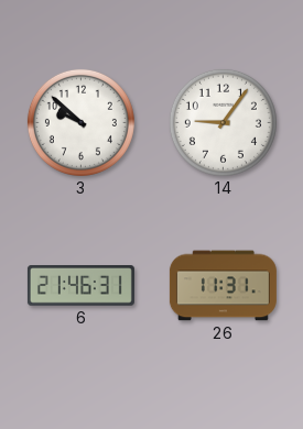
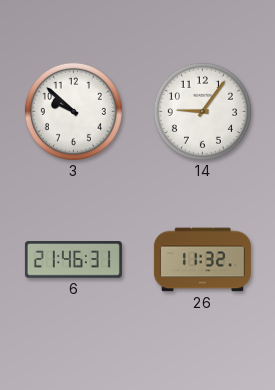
26: 11:31 -> 11:32
